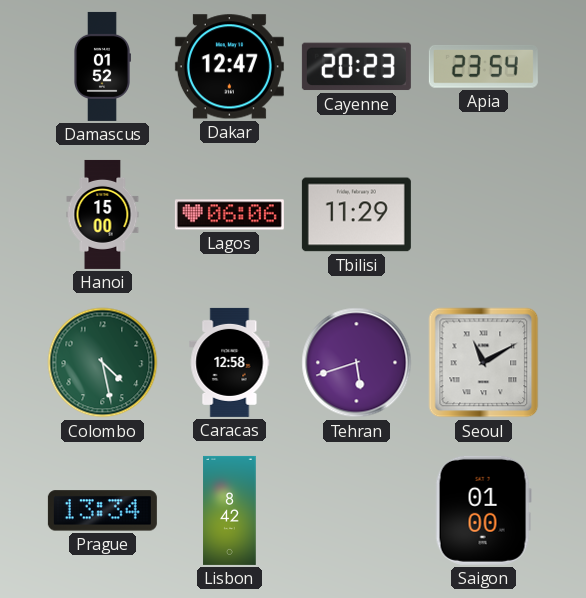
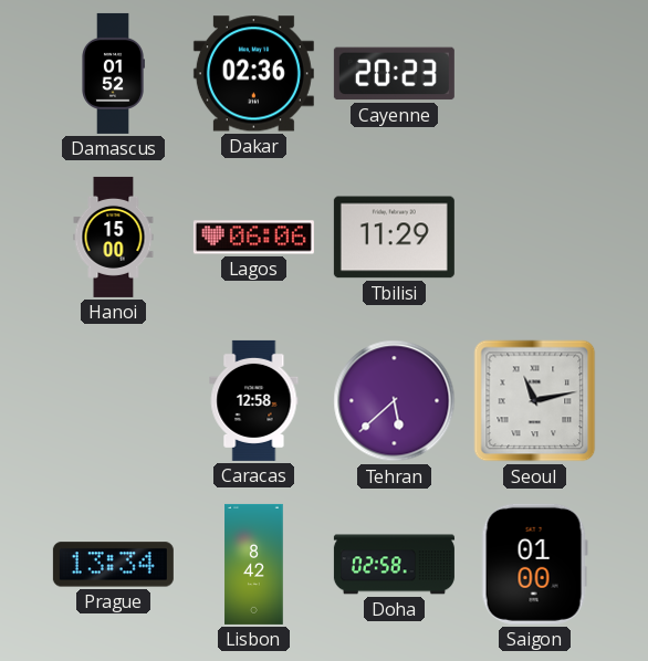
Dakar: 12:47 -> 02:36
Apia: 23:54 -> none
Colombo: 4:28 -> none
Tehran: 5:42 -> 5:38
Seoul: 11:10 -> 11:13
Doha: none -> 02:58
